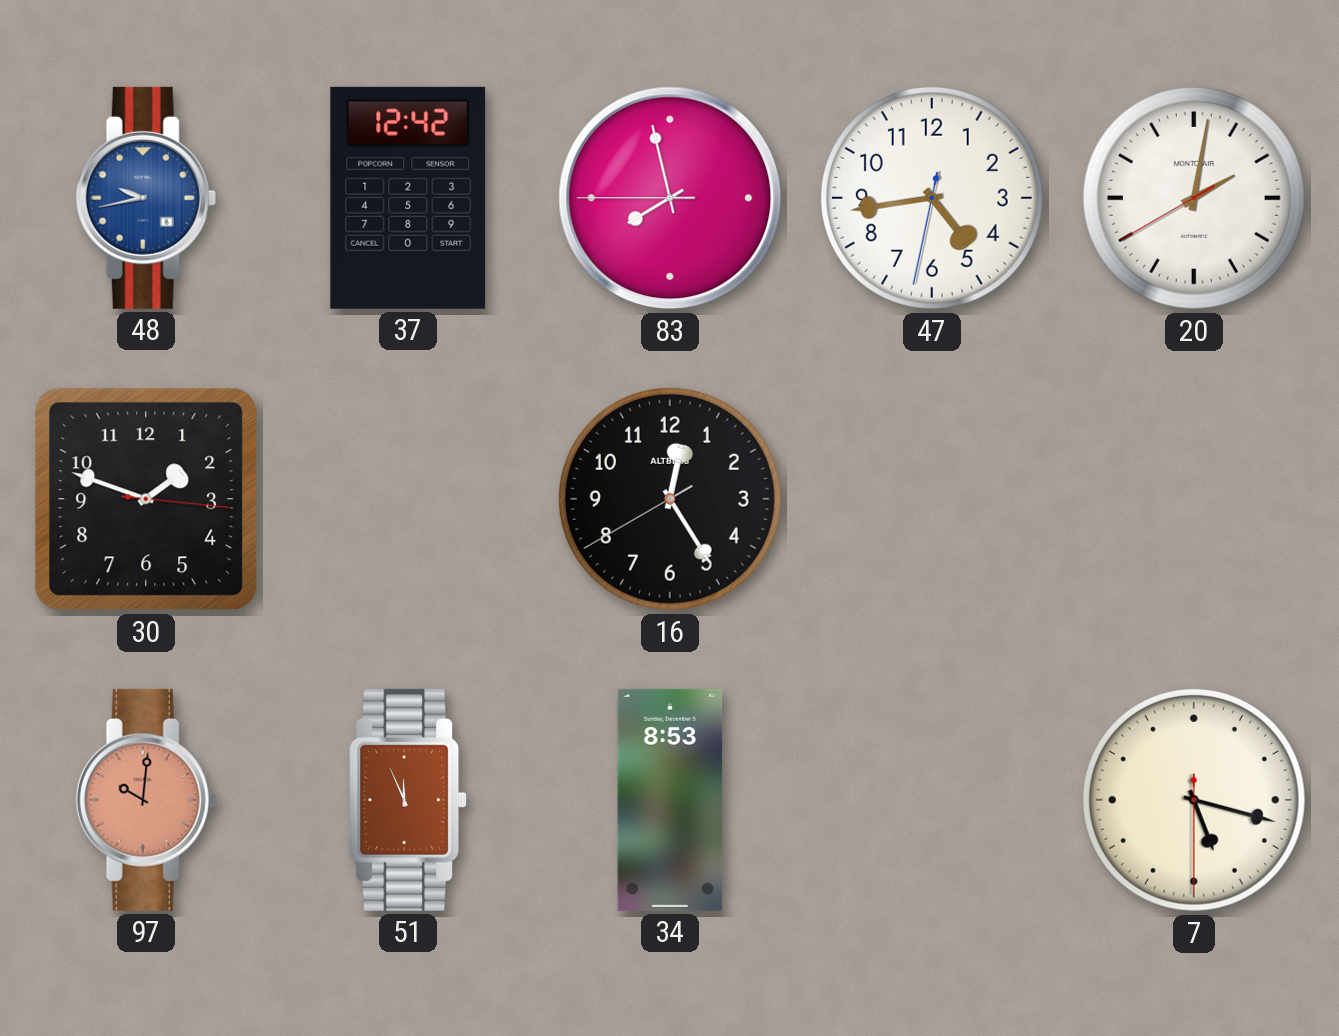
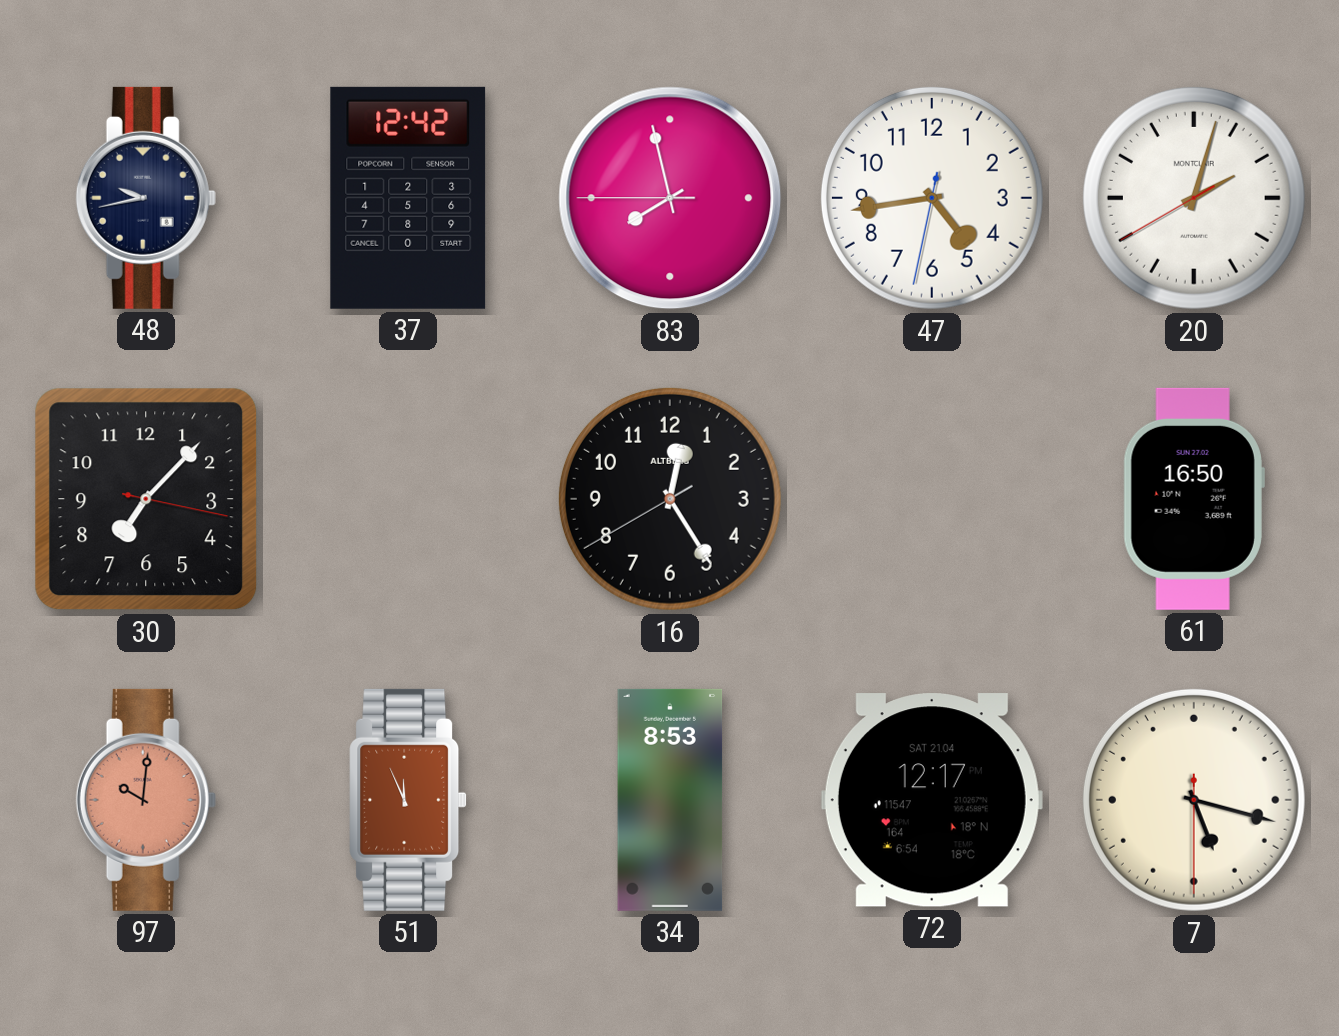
48 dial: blue -> navy
20: 2:01 -> 2:02
30: 1:48 -> 7:07
61: none -> 16:50
72: none -> 12:17
